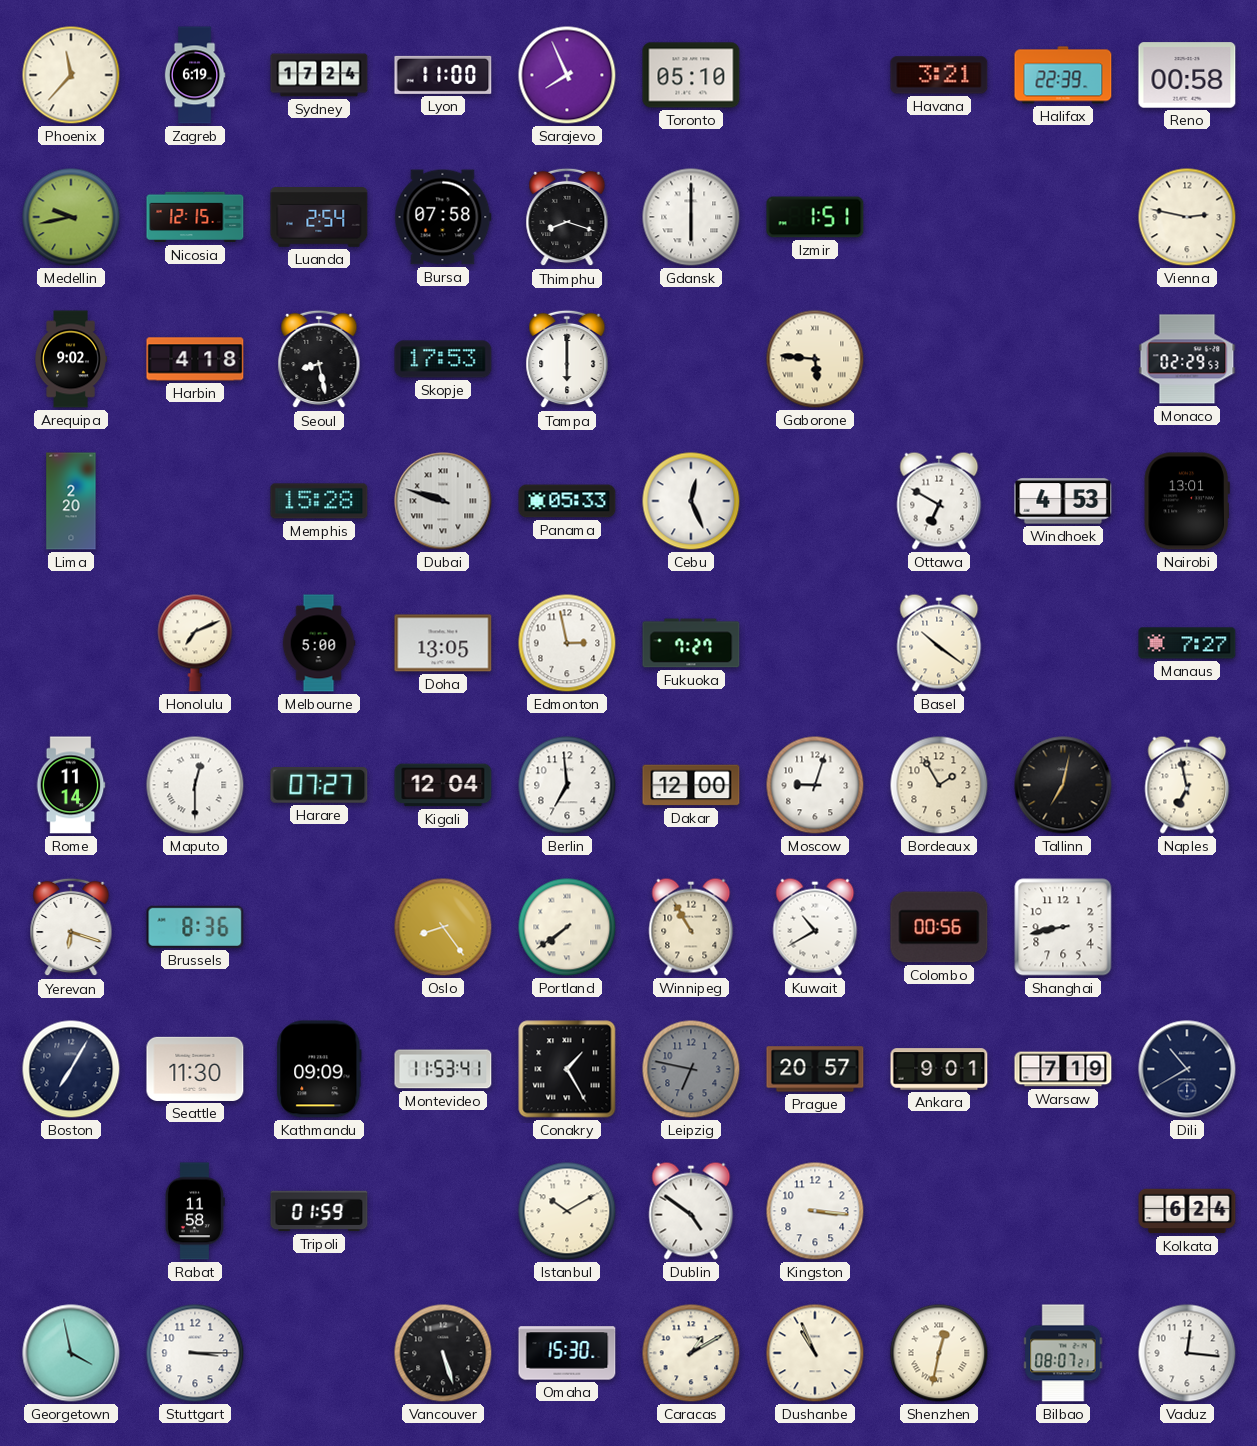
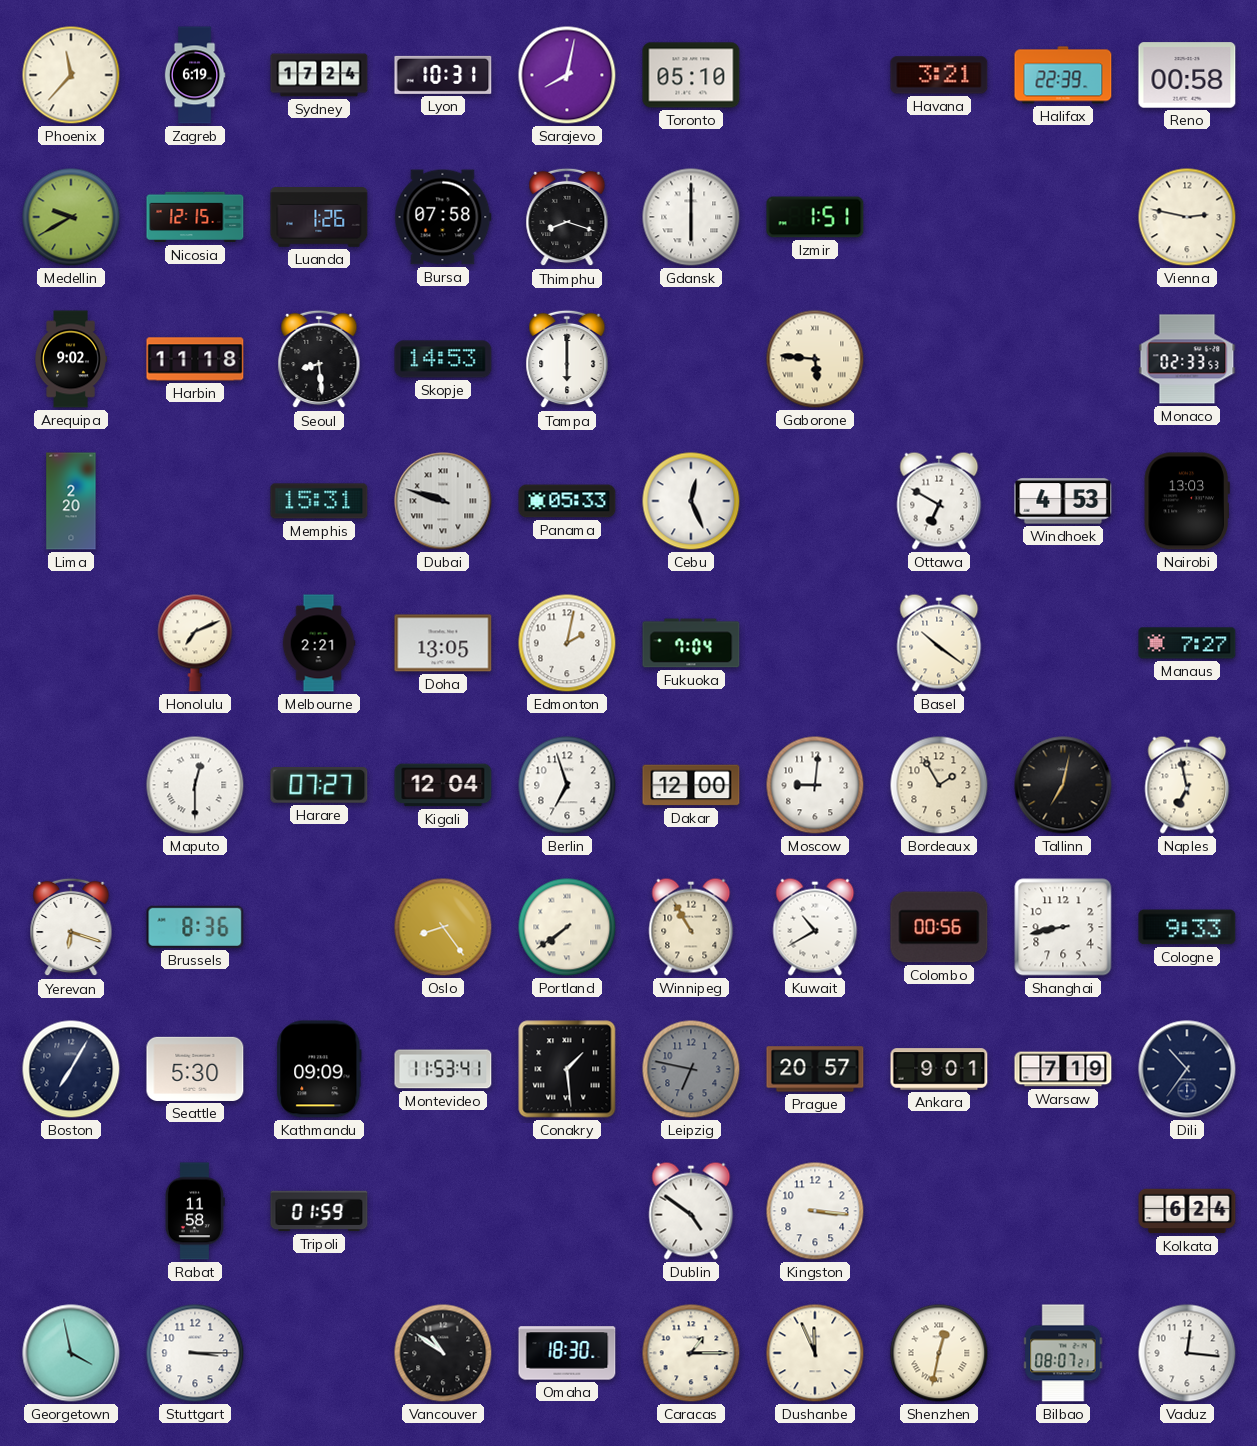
Lyon: 11:00 -> 10:31
Sarajevo: 7:56 -> 8:02
Medellin: 9:43 -> 9:40
Luanda: 2:54 -> 1:26
Harbin: 4:18 -> 11:18
Seoul: 8:28 -> 8:29
Skopje: 17:53 -> 14:53
Monaco: 02:29 -> 02:33
Memphis: 15:28 -> 15:31
Nairobi: 13:01 -> 13:03
Melbourne: 5:00 -> 2:21
Edmonton: 2:58 -> 2:02
Fukuoka: 7:27 -> 7:04
Rome: 11:14 -> none
Berlin: 6:59 -> 6:57
Moscow: 9:03 -> 9:01
Cologne: none -> 9:33
Seattle: 11:30 -> 5:30
Conakry: 1:25 -> 1:29
Dili: 10:40 -> 10:36
Istanbul: 10:10 -> none
Vancouver: 5:27 -> 10:51
Omaha: 15:30 -> 18:30
Caracas: 1:10 -> 1:15
Dushanbe: 10:56 -> 11:56
